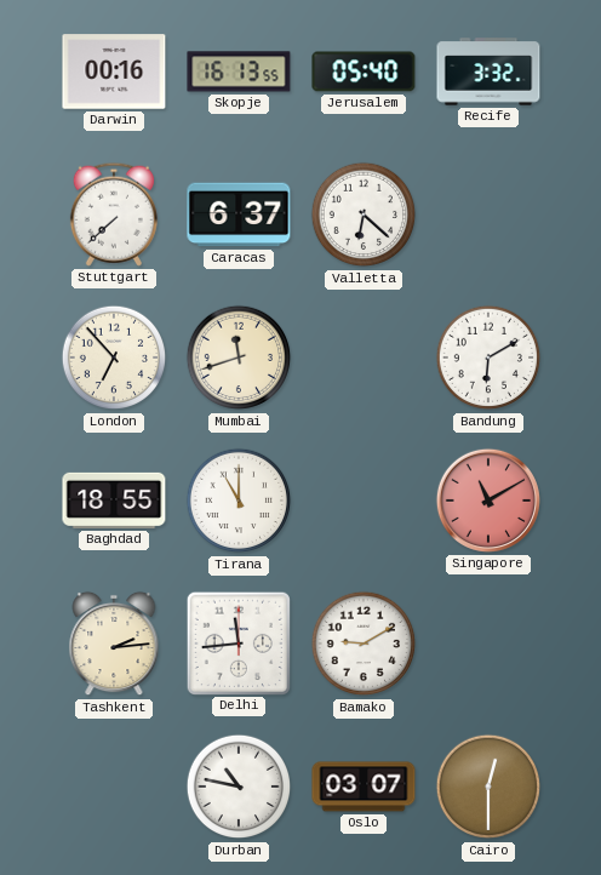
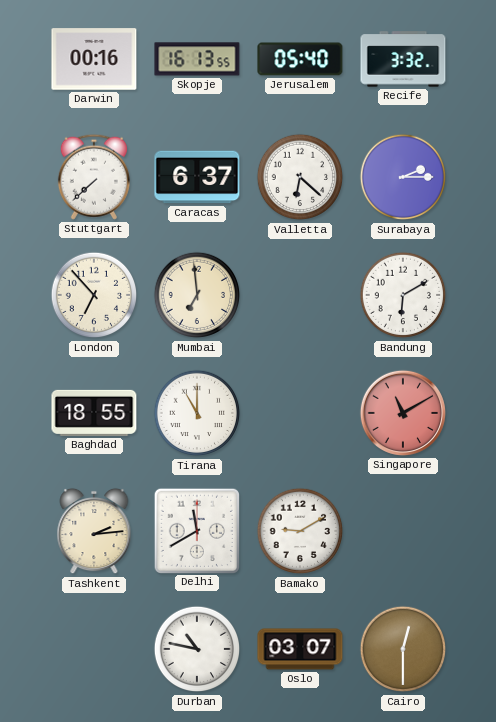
Surabaya: none -> 2:15
Mumbai: 11:42 -> 6:59
Delhi: 11:44 -> 11:40
